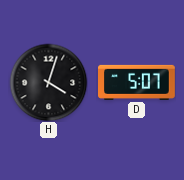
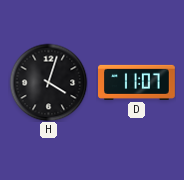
D: 5:07 -> 11:07
